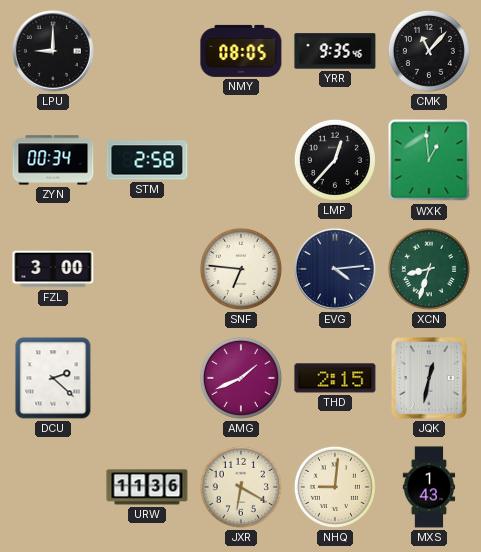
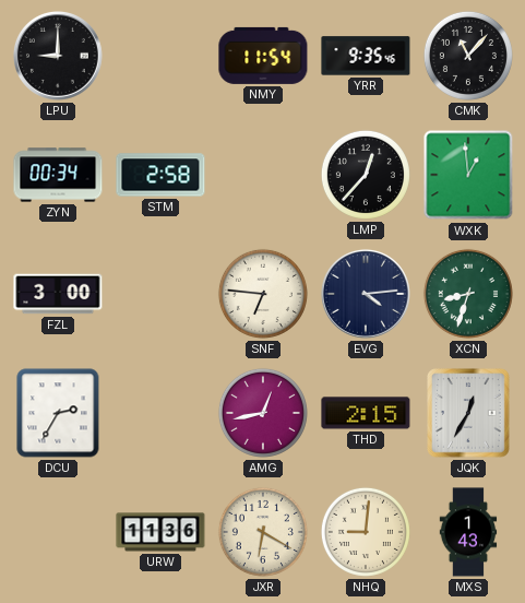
NMY: 08:05 -> 11:54
DCU: 2:22 -> 2:35
AMG: 1:41 -> 12:43
JQK: 12:32 -> 12:35
